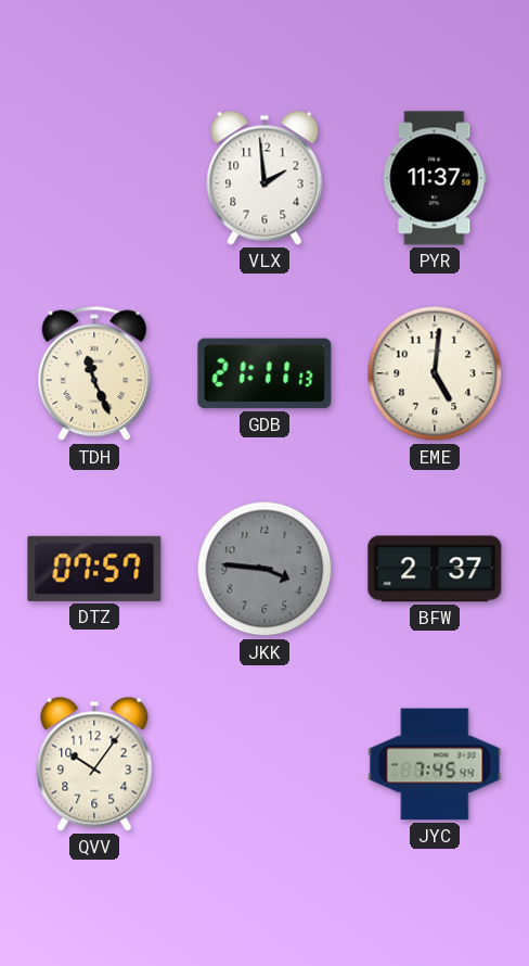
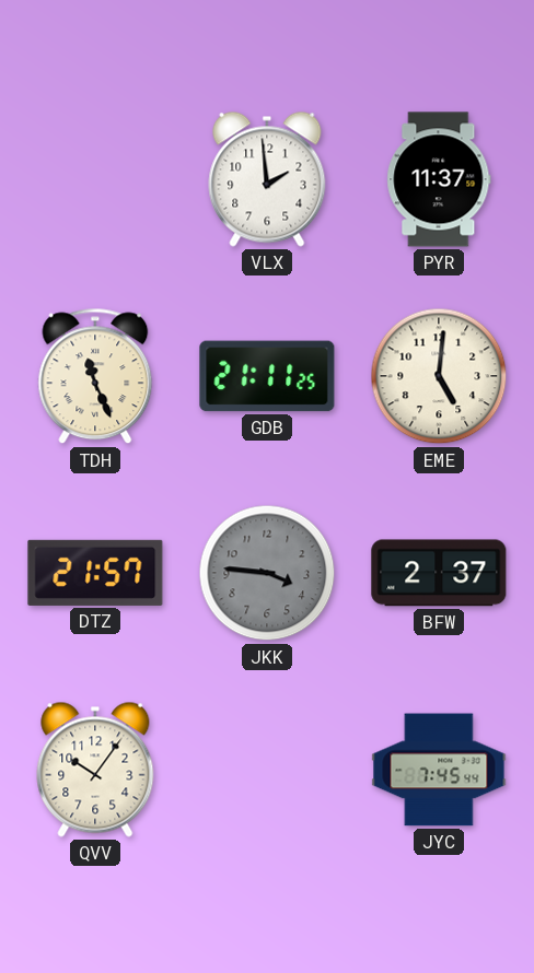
GDB: 21:11:13 -> 21:11:25
DTZ: 07:57 -> 21:57
